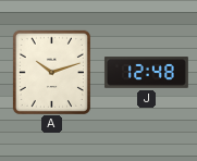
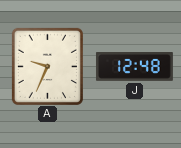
A: 10:12 -> 9:34
